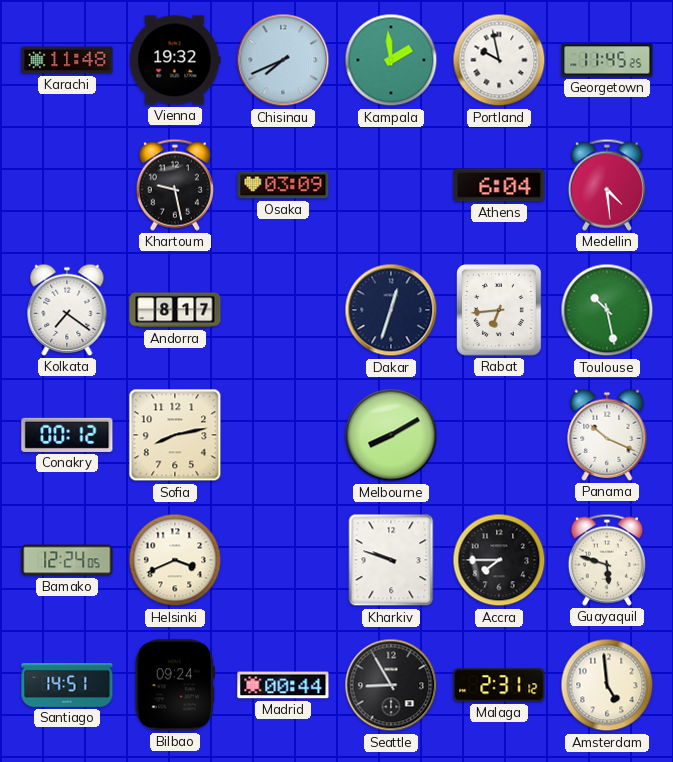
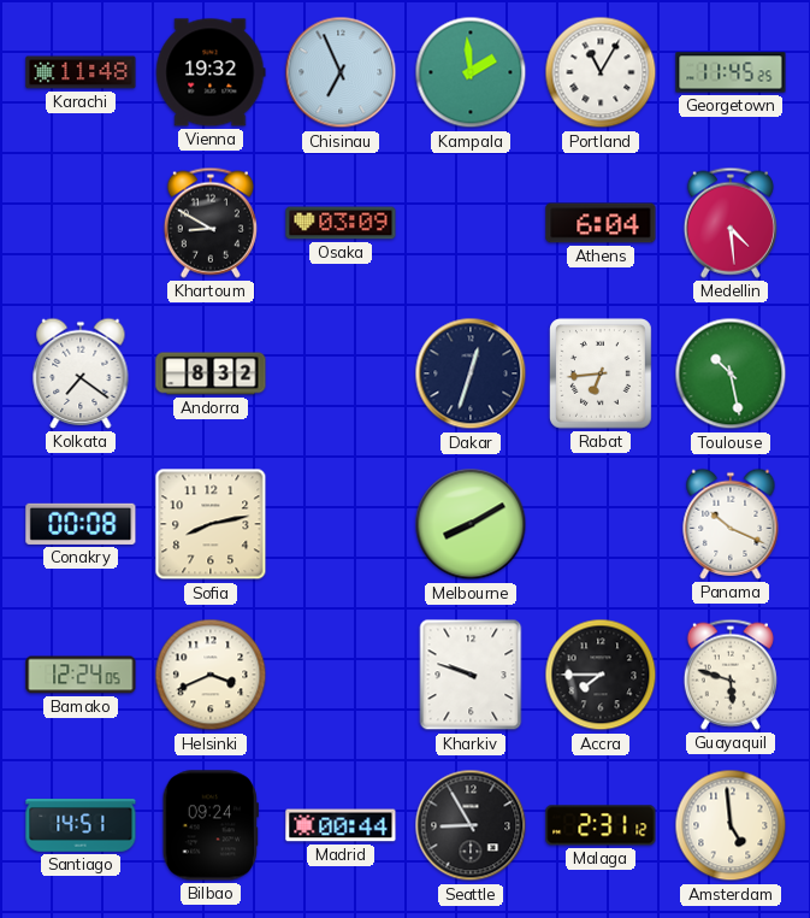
Chisinau: 7:41 -> 6:56
Portland: 9:58 -> 11:05
Khartoum: 9:28 -> 8:50
Andorra: 8:17 -> 8:32
Conakry: 00:12 -> 00:08
